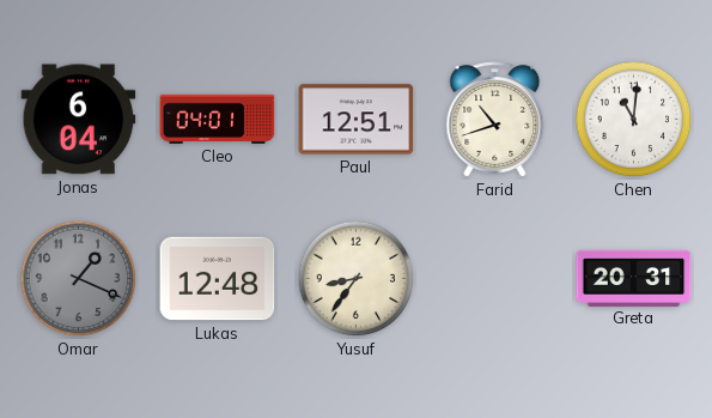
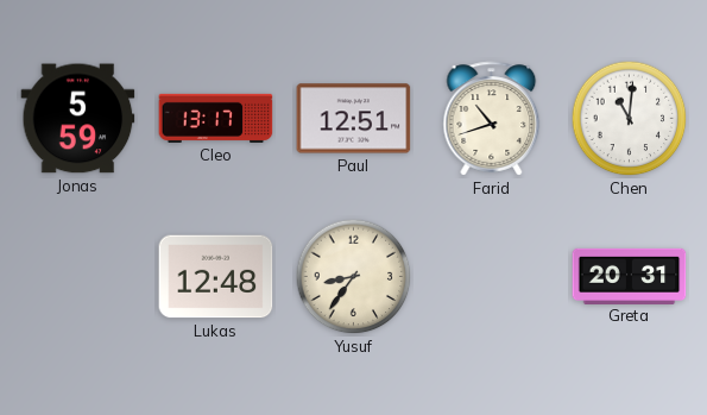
Jonas: 6:04 -> 5:59
Cleo: 04:01 -> 13:17
Omar: 1:19 -> none
